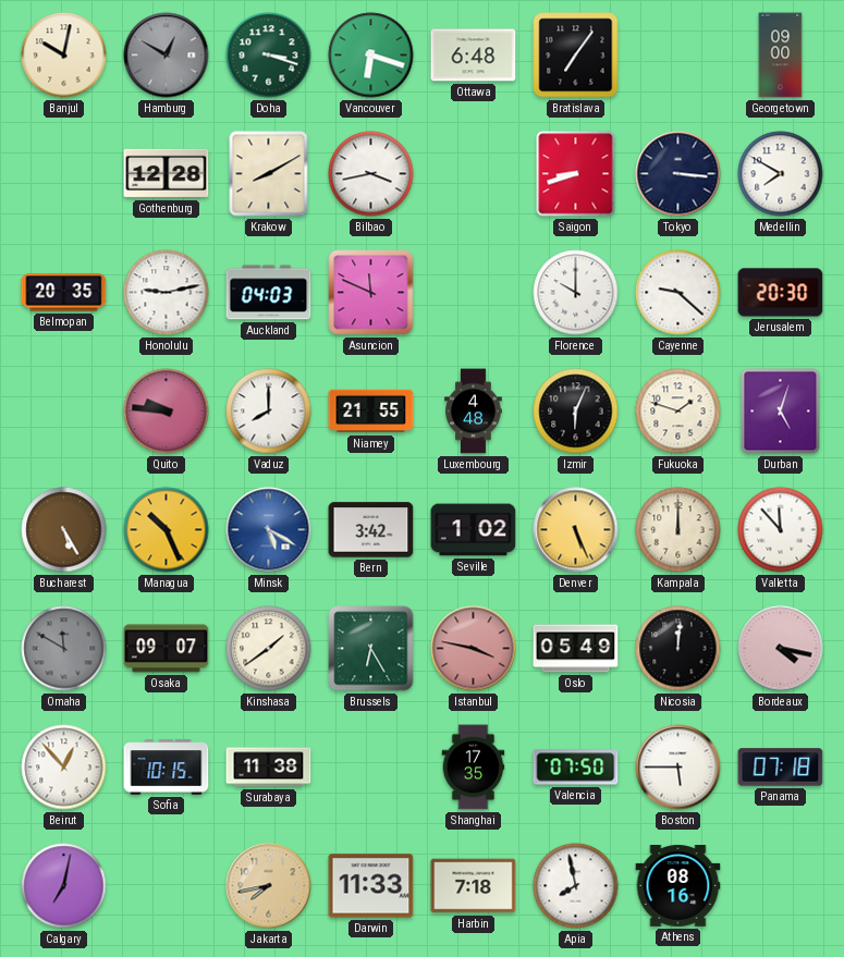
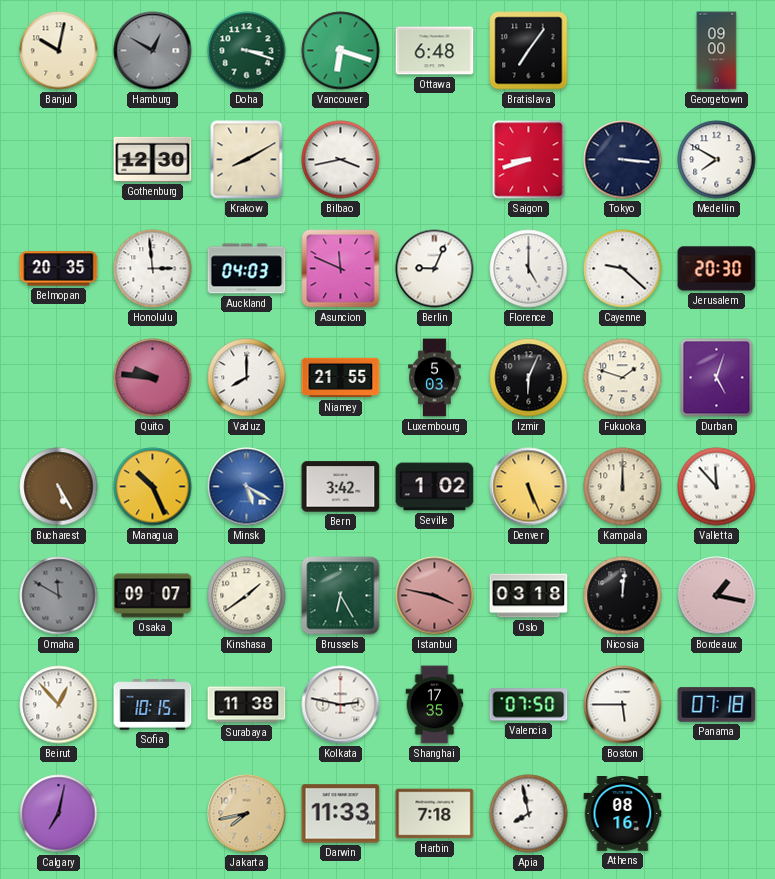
Gothenburg: 12:28 -> 12:30
Honolulu: 9:13 -> 2:59
Berlin: none -> 9:04
Florence: 10:00 -> 5:00
Luxembourg: 4:48 -> 5:03
Oslo: 05:49 -> 03:18
Bordeaux: 4:17 -> 1:17
Kolkata: none -> 2:47
